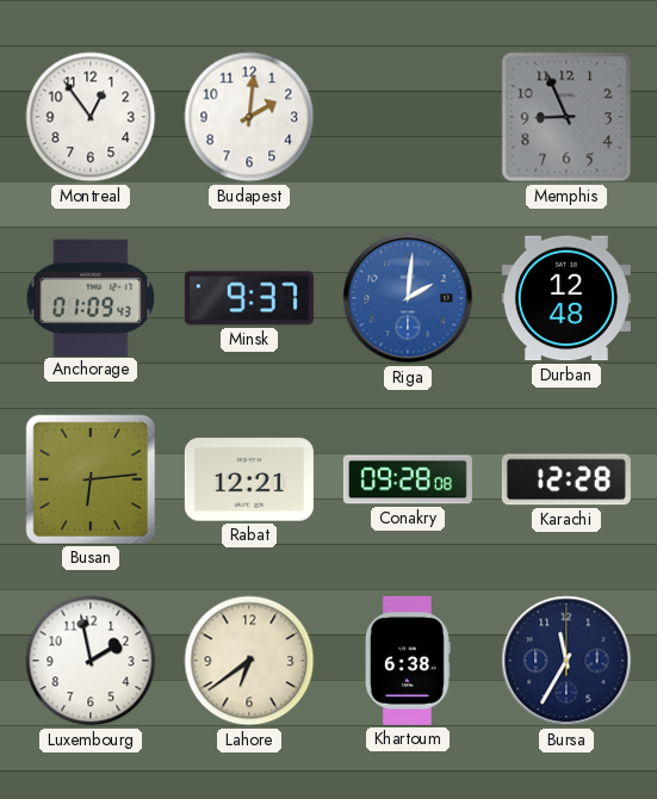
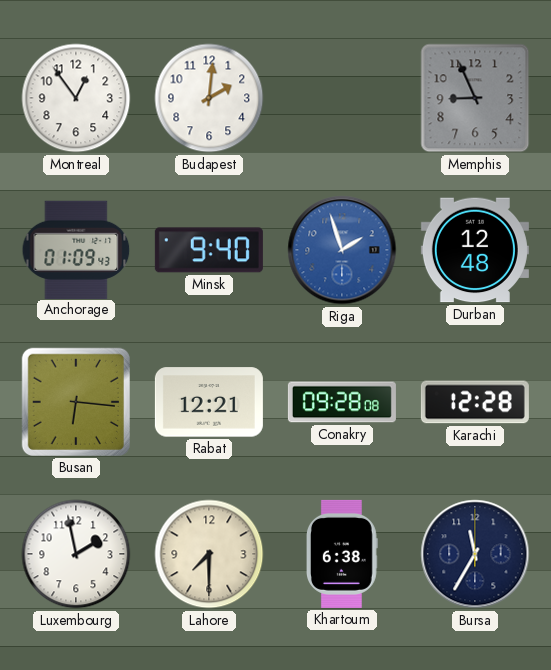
Minsk: 9:37 -> 9:40
Riga: 2:01 -> 1:57
Busan: 6:14 -> 6:16
Lahore: 6:39 -> 7:30
